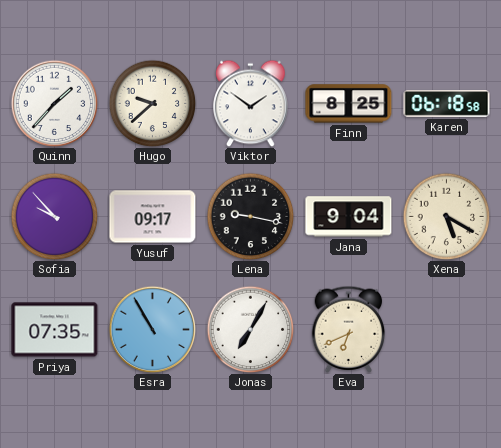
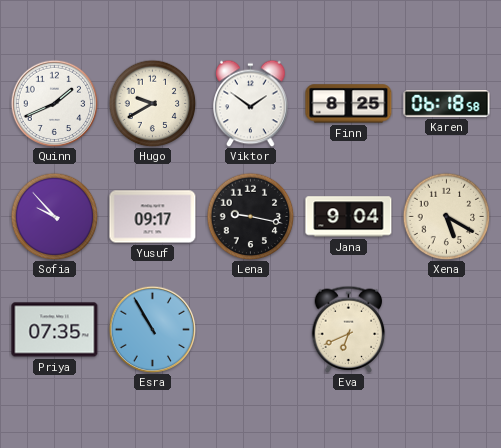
Quinn: 1:37 -> 1:41
Hugo: 9:38 -> 9:40
Jonas: 7:05 -> none
